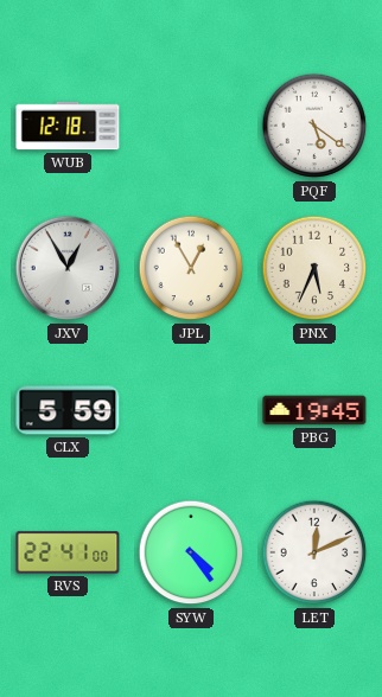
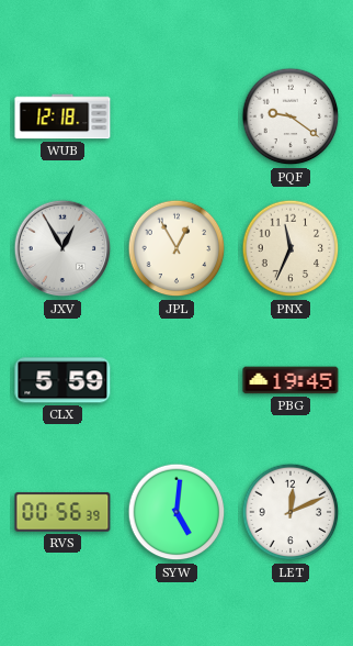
PQF: 5:21 -> 9:21
PNX: 5:34 -> 11:34
RVS: 22:41 -> 00:56
SYW: 4:24 -> 5:01
